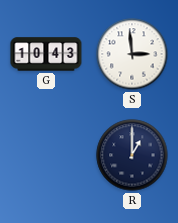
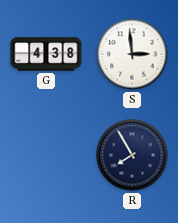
G: 10:43 -> 4:38
R: 1:00 -> 7:55
